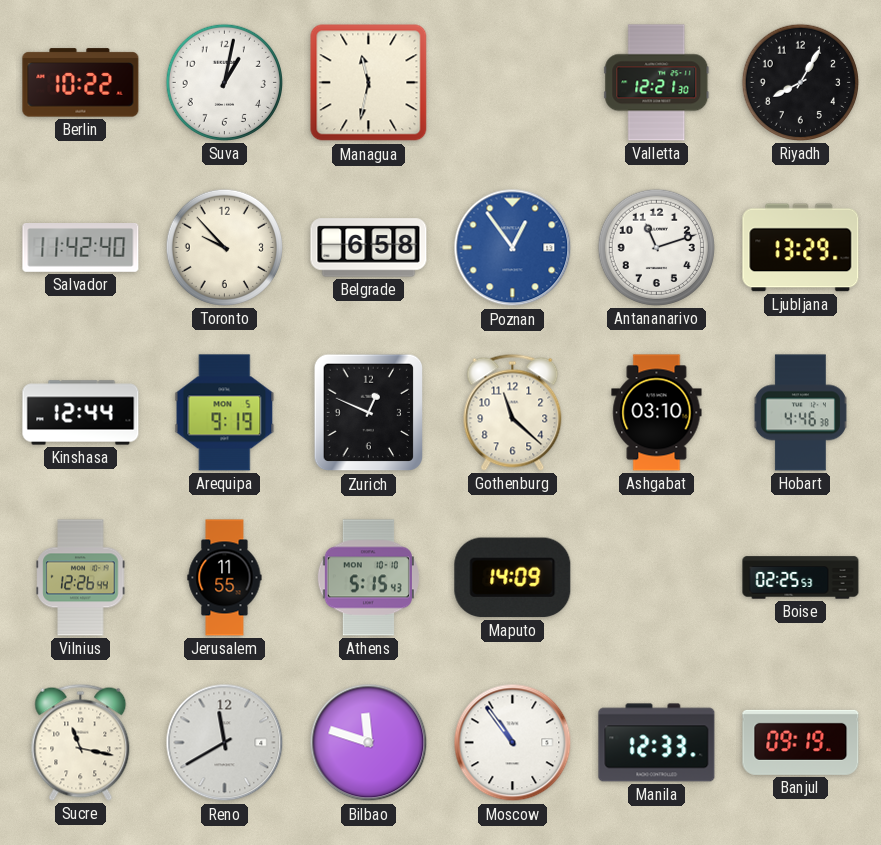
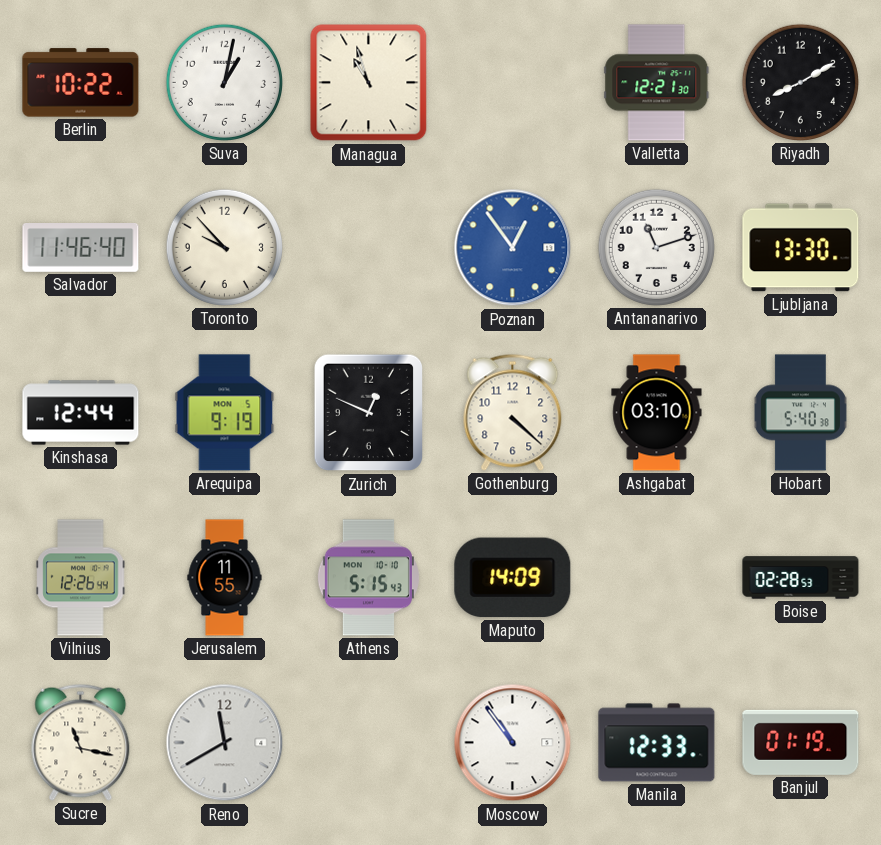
Managua: 11:32 -> 10:57
Riyadh: 8:05 -> 8:10
Salvador: 11:42 -> 11:46
Belgrade: 6:58 -> none
Ljubljana: 13:29 -> 13:30
Gothenburg: 11:22 -> 4:22
Hobart: 4:46 -> 5:40
Boise: 02:25 -> 02:28
Bilbao: 11:48 -> none
Banjul: 09:19 -> 01:19
